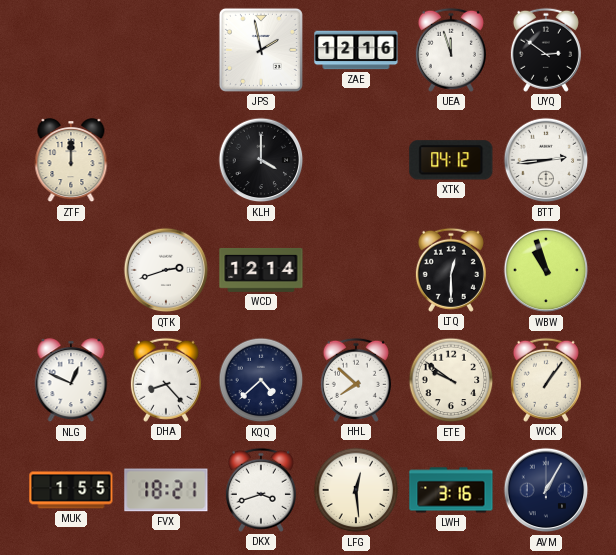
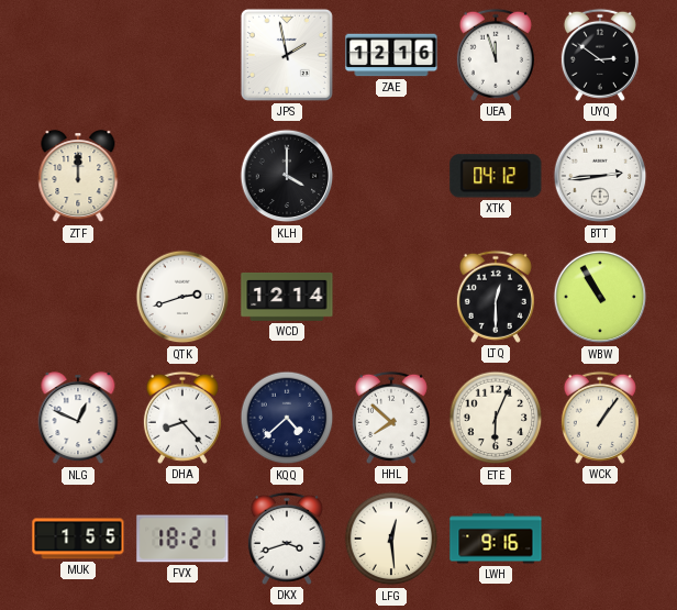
WBW: 10:57 -> 10:55
ETE: 9:51 -> 6:04
LWH: 3:16 -> 9:16
AVM: 1:05 -> none
